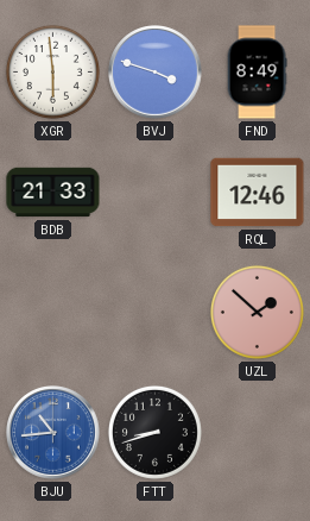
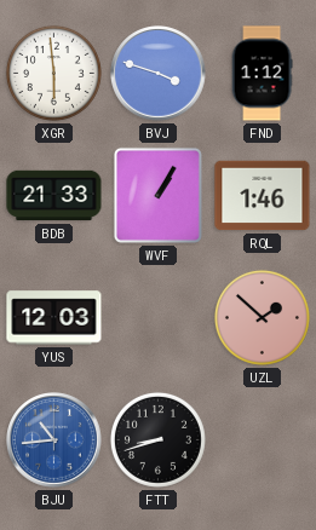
FND: 8:49 -> 1:12
WVF: none -> 1:05
RQL: 12:46 -> 1:46
YUS: none -> 12:03
